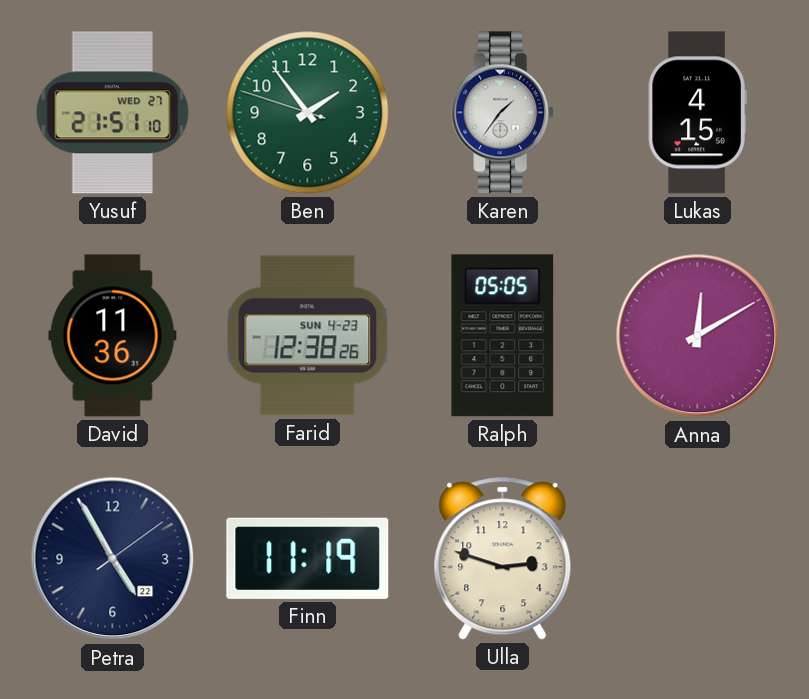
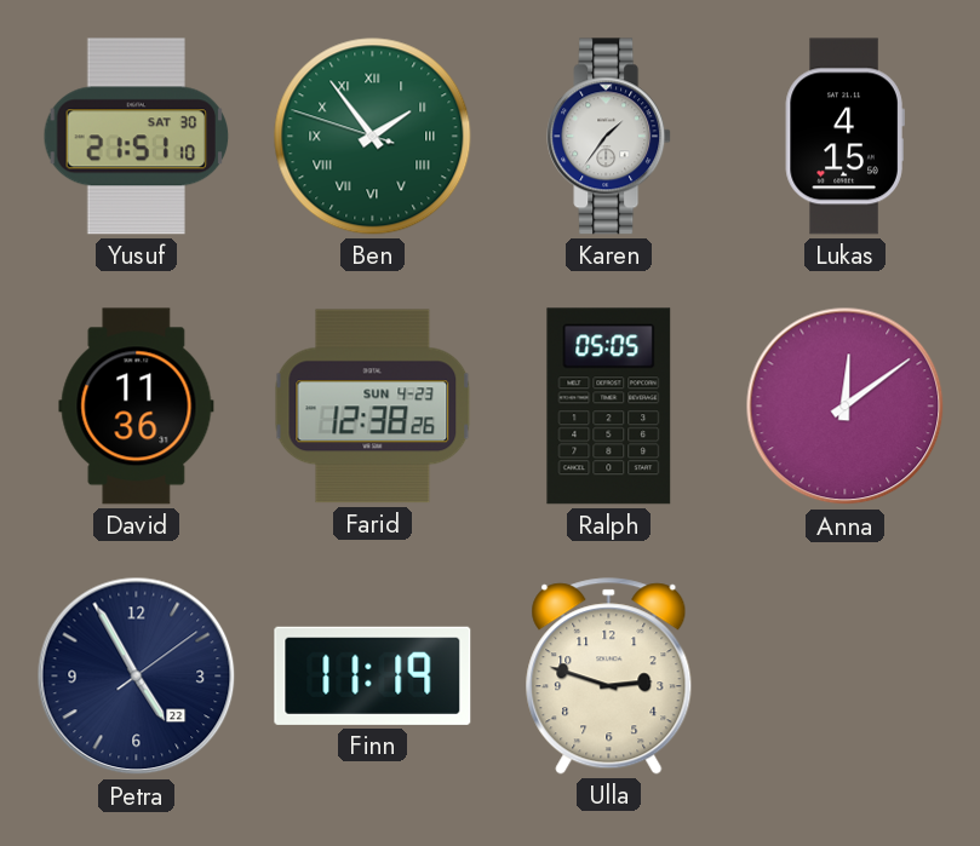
Yusuf date: WED 27 -> SAT 30
Ben numerals: Arabic -> Roman
Anna: 12:10 -> 12:09
